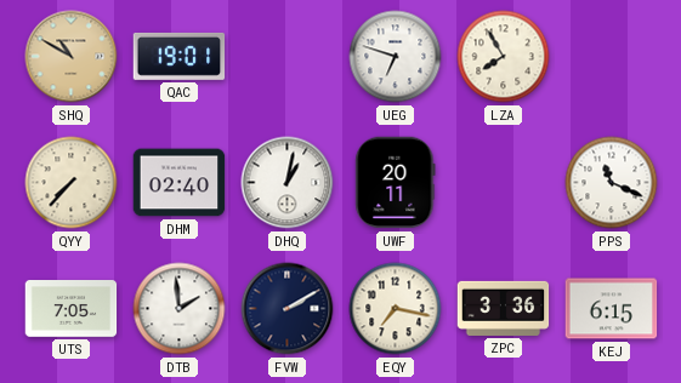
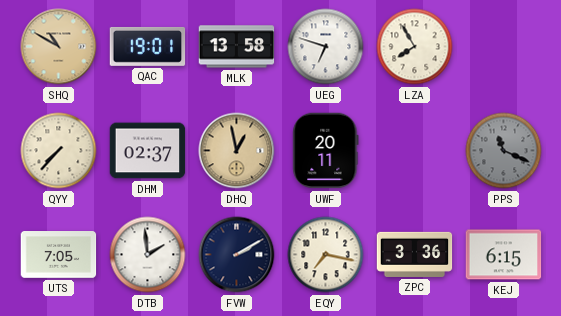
MLK: none -> 13:58
DHM: 02:40 -> 02:37
DHQ: 1:02 -> 12:58
DHQ dial: white -> champagne
PPS dial: white -> grey
